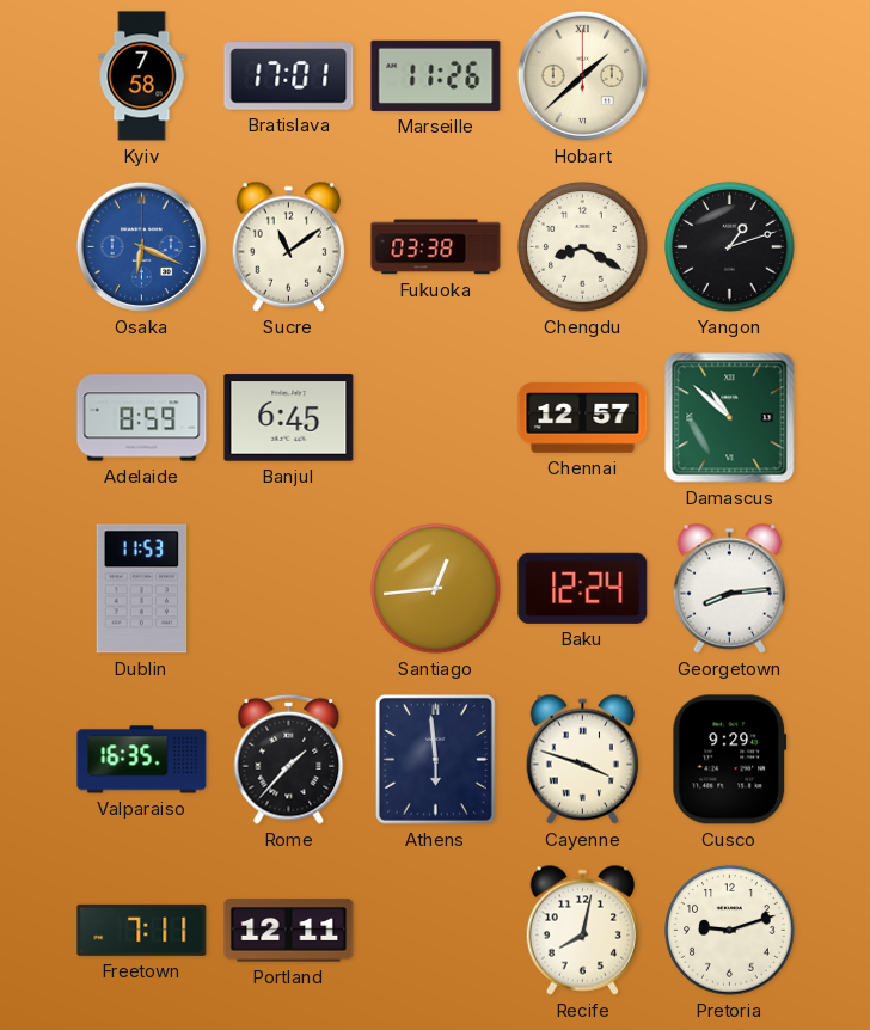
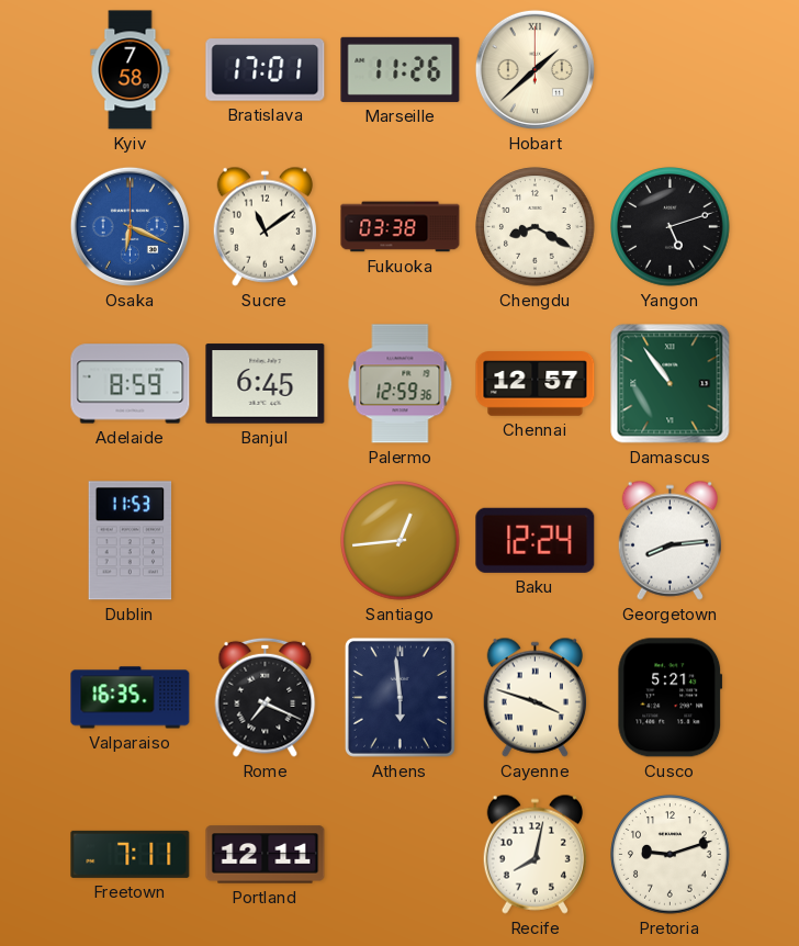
Yangon: 1:12 -> 5:12
Palermo: none -> 12:59
Damascus: 10:52 -> 10:54
Rome: 1:37 -> 7:19
Cusco: 9:29 -> 5:21
